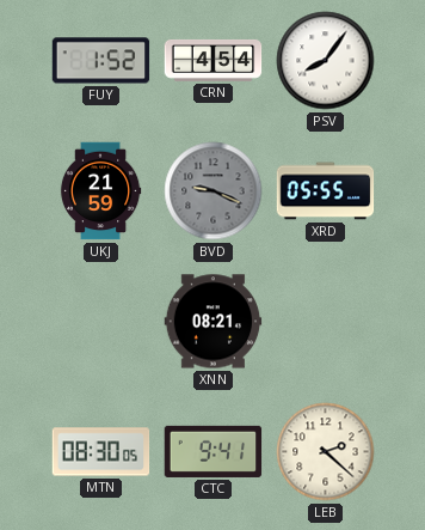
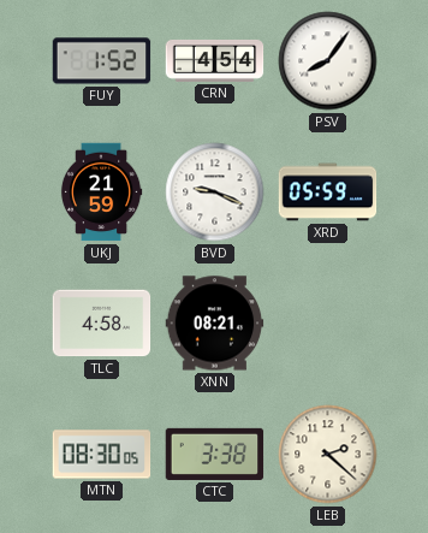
BVD dial: grey -> white
XRD: 05:55 -> 05:59
TLC: none -> 4:58
CTC: 9:41 -> 3:38
